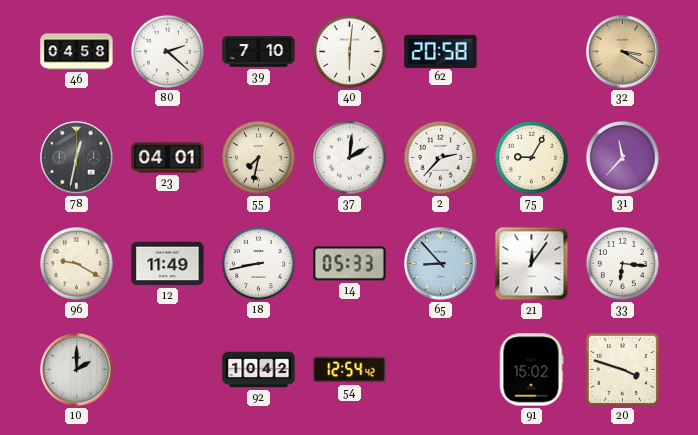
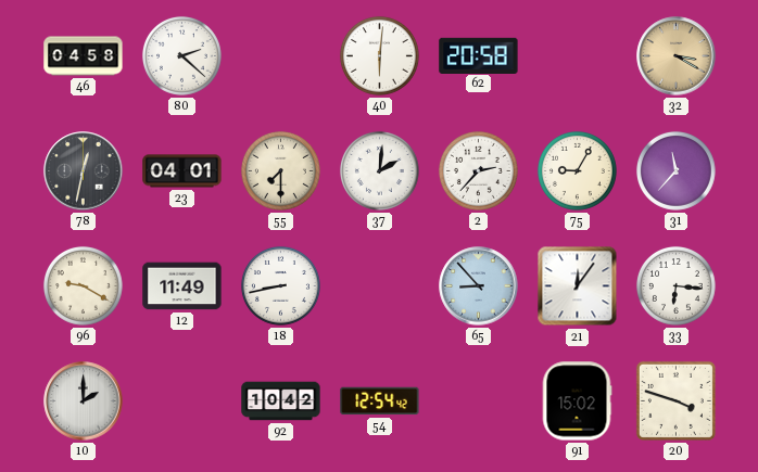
39: 7:10 -> none
55: 7:32 -> 7:30
14: 05:33 -> none
